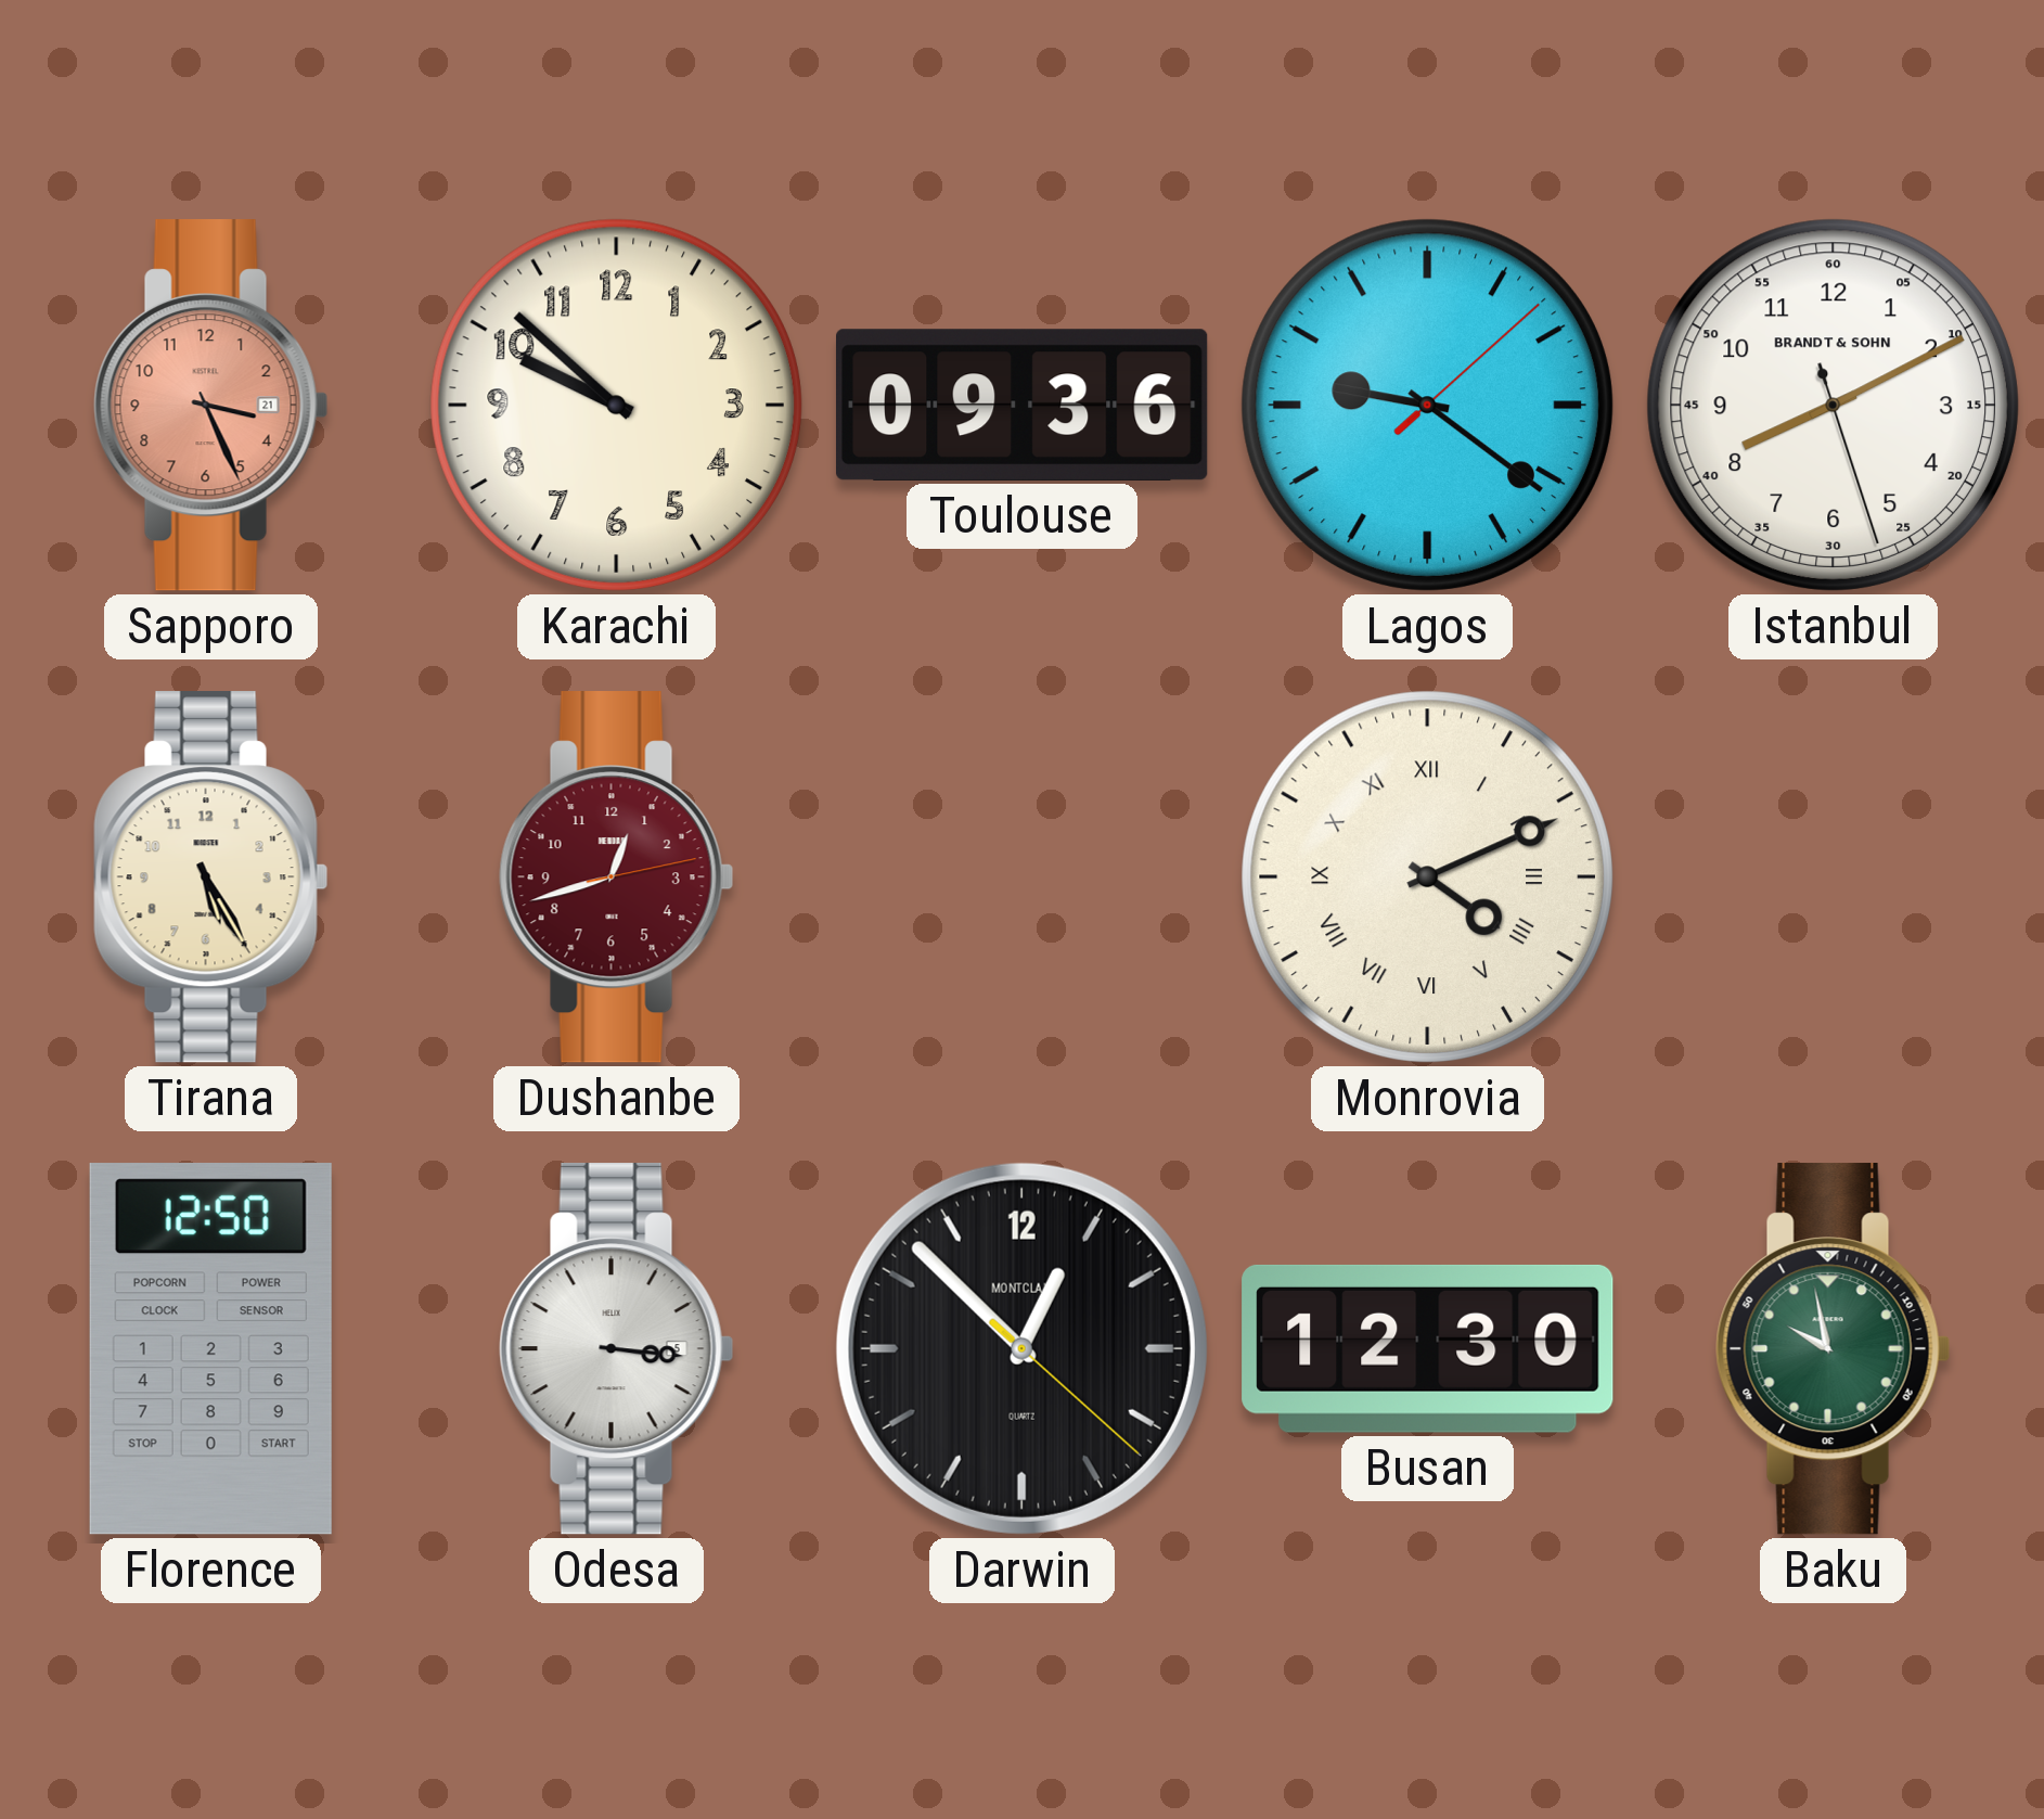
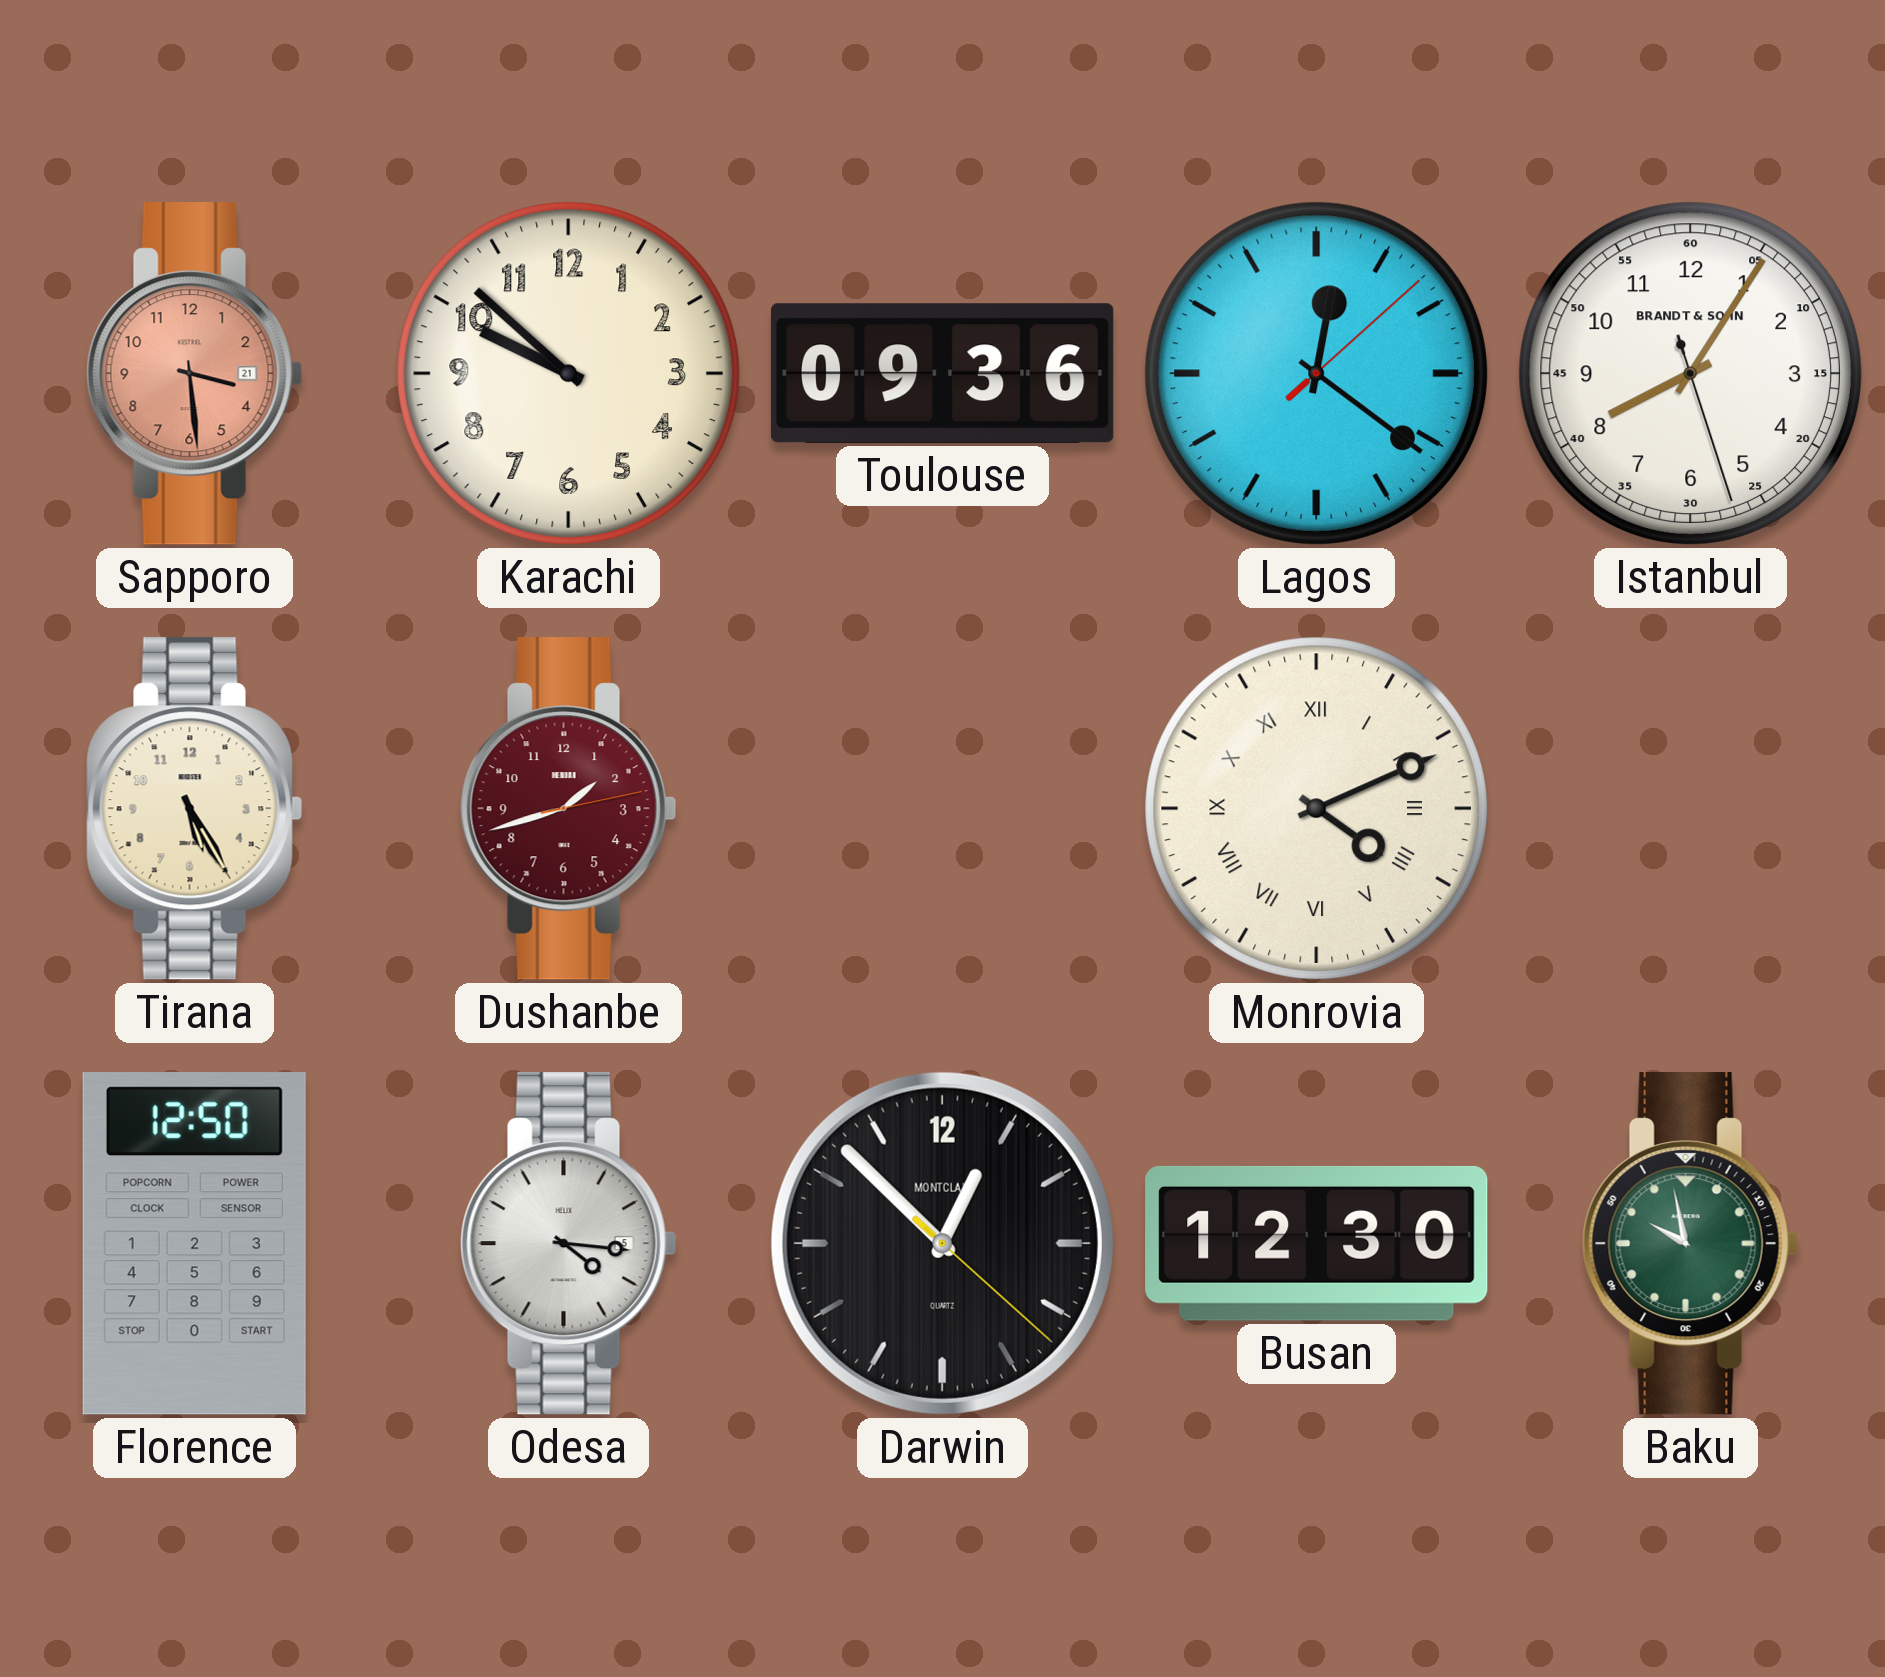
Sapporo: 3:26 -> 3:29
Lagos: 9:21 -> 12:21
Istanbul: 8:10 -> 8:05
Dushanbe: 12:42 -> 1:42
Odesa: 3:16 -> 4:16
